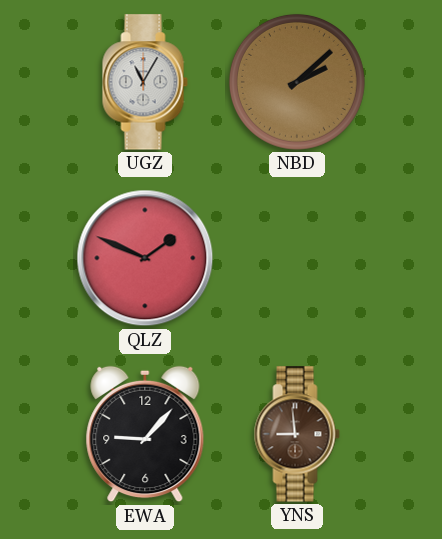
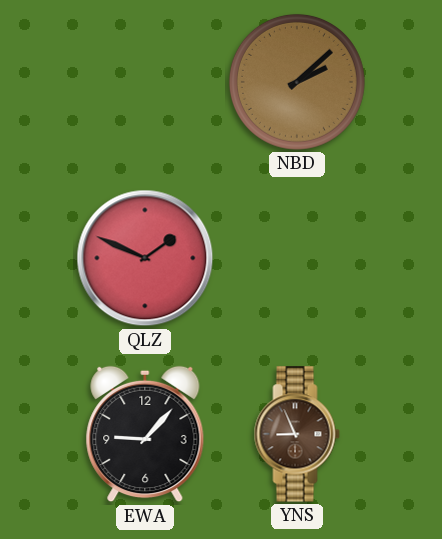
UGZ: 11:05 -> none
YNS: 8:59 -> 8:56
